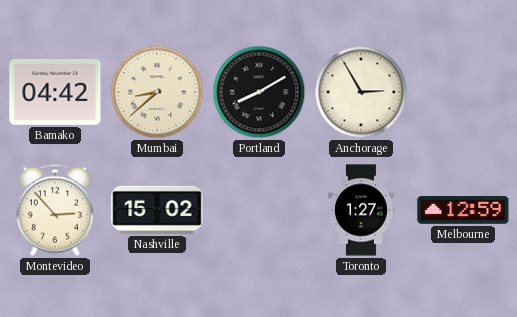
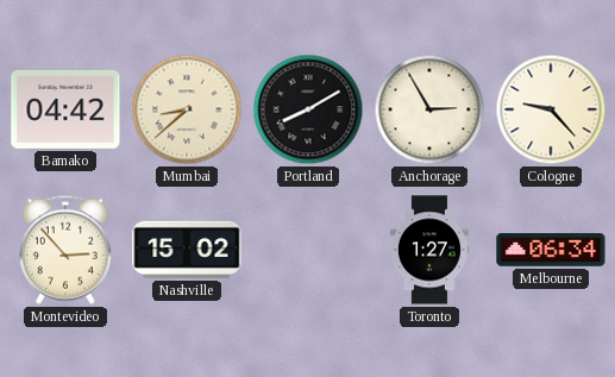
Cologne: none -> 9:23
Melbourne: 12:59 -> 06:34
